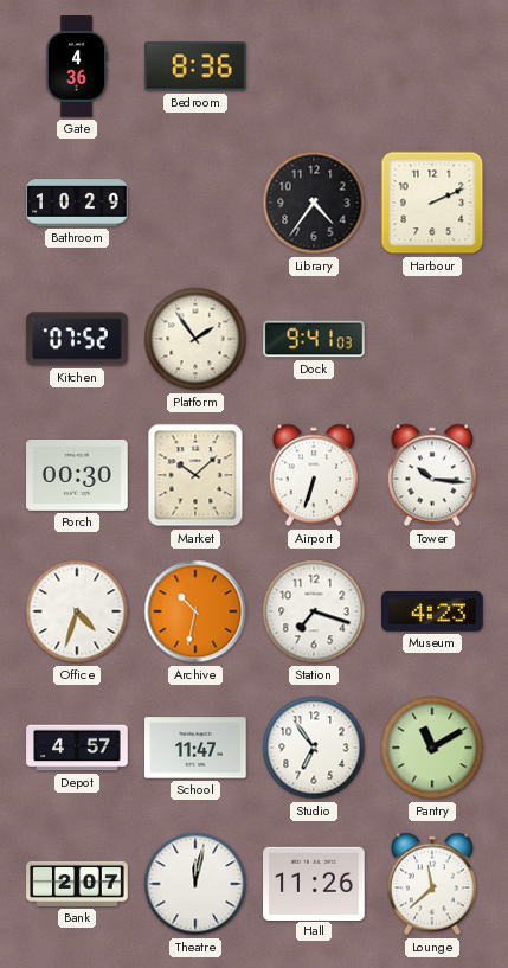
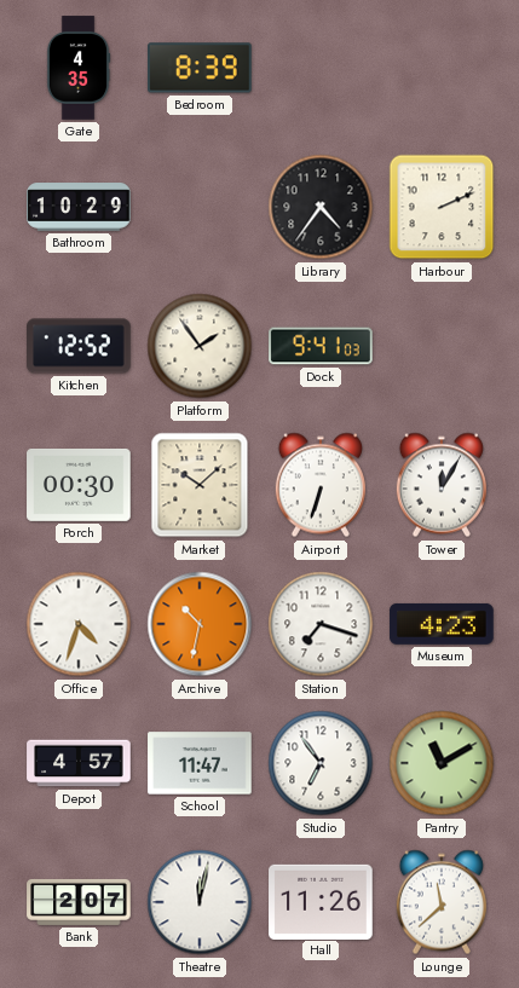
Gate: 4:36 -> 4:35
Bedroom: 8:36 -> 8:39
Kitchen: 07:52 -> 12:52
Tower: 10:16 -> 12:05
